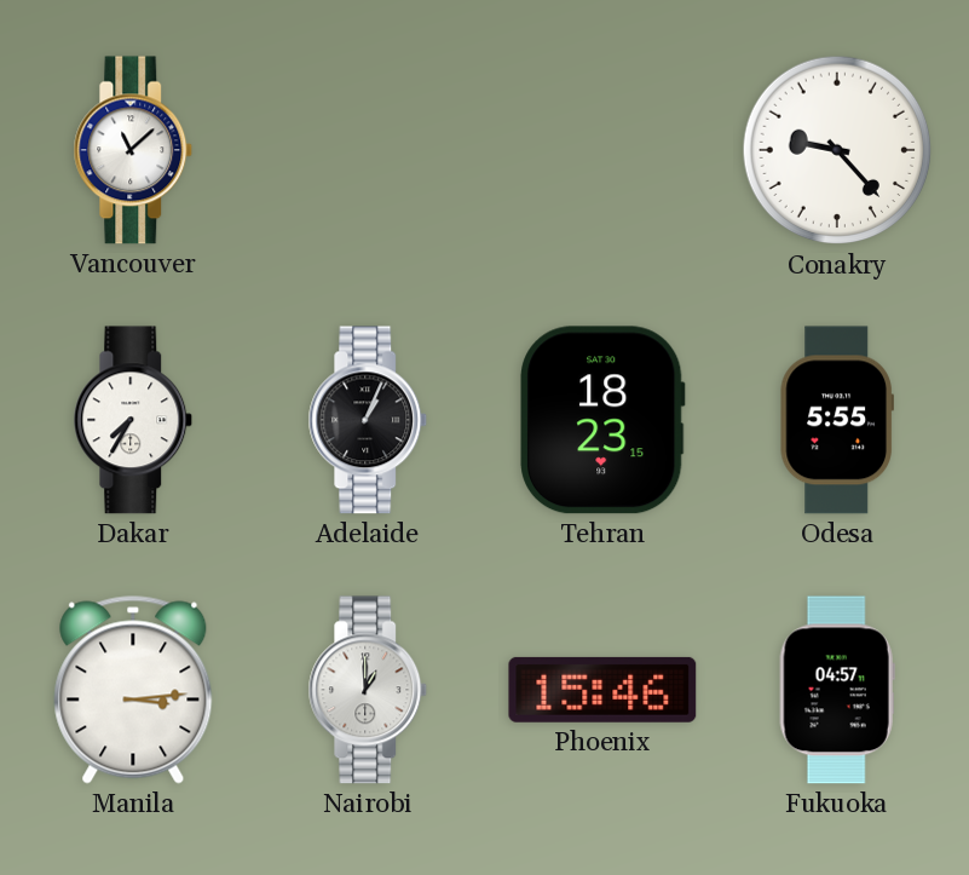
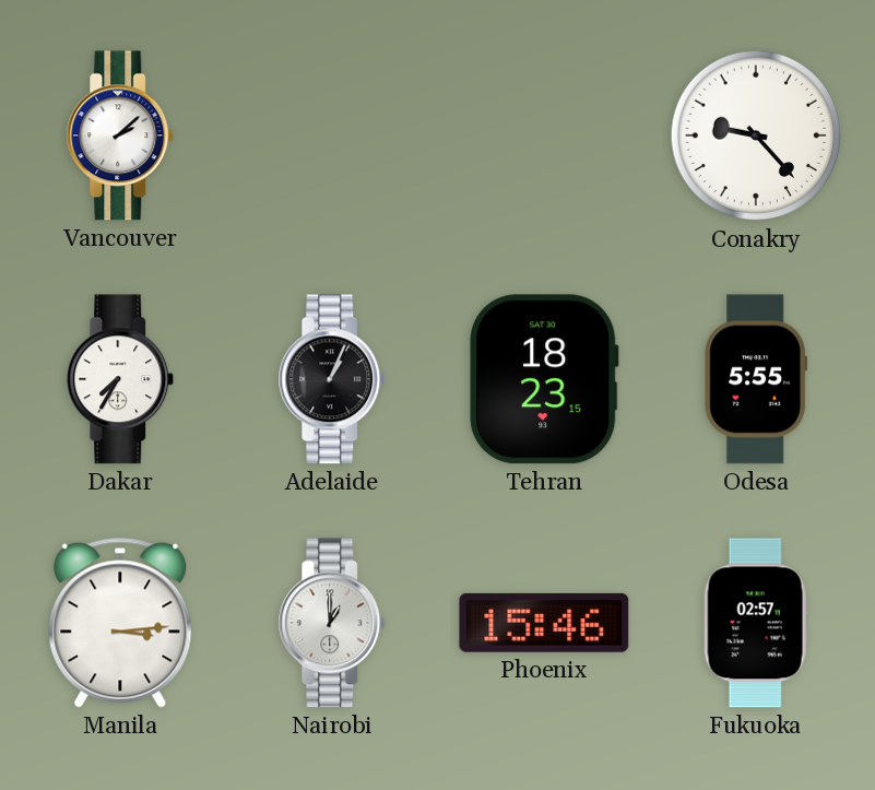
Vancouver: 11:08 -> 2:08
Fukuoka: 04:57 -> 02:57
